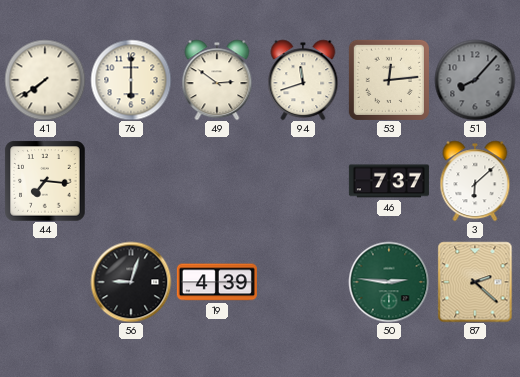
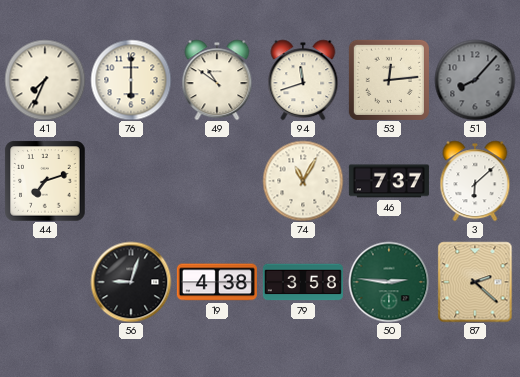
41: 7:39 -> 7:34
49: 2:51 -> 10:51
44: 7:16 -> 7:12
74: none -> 11:05
19: 4:39 -> 4:38
79: none -> 3:58
